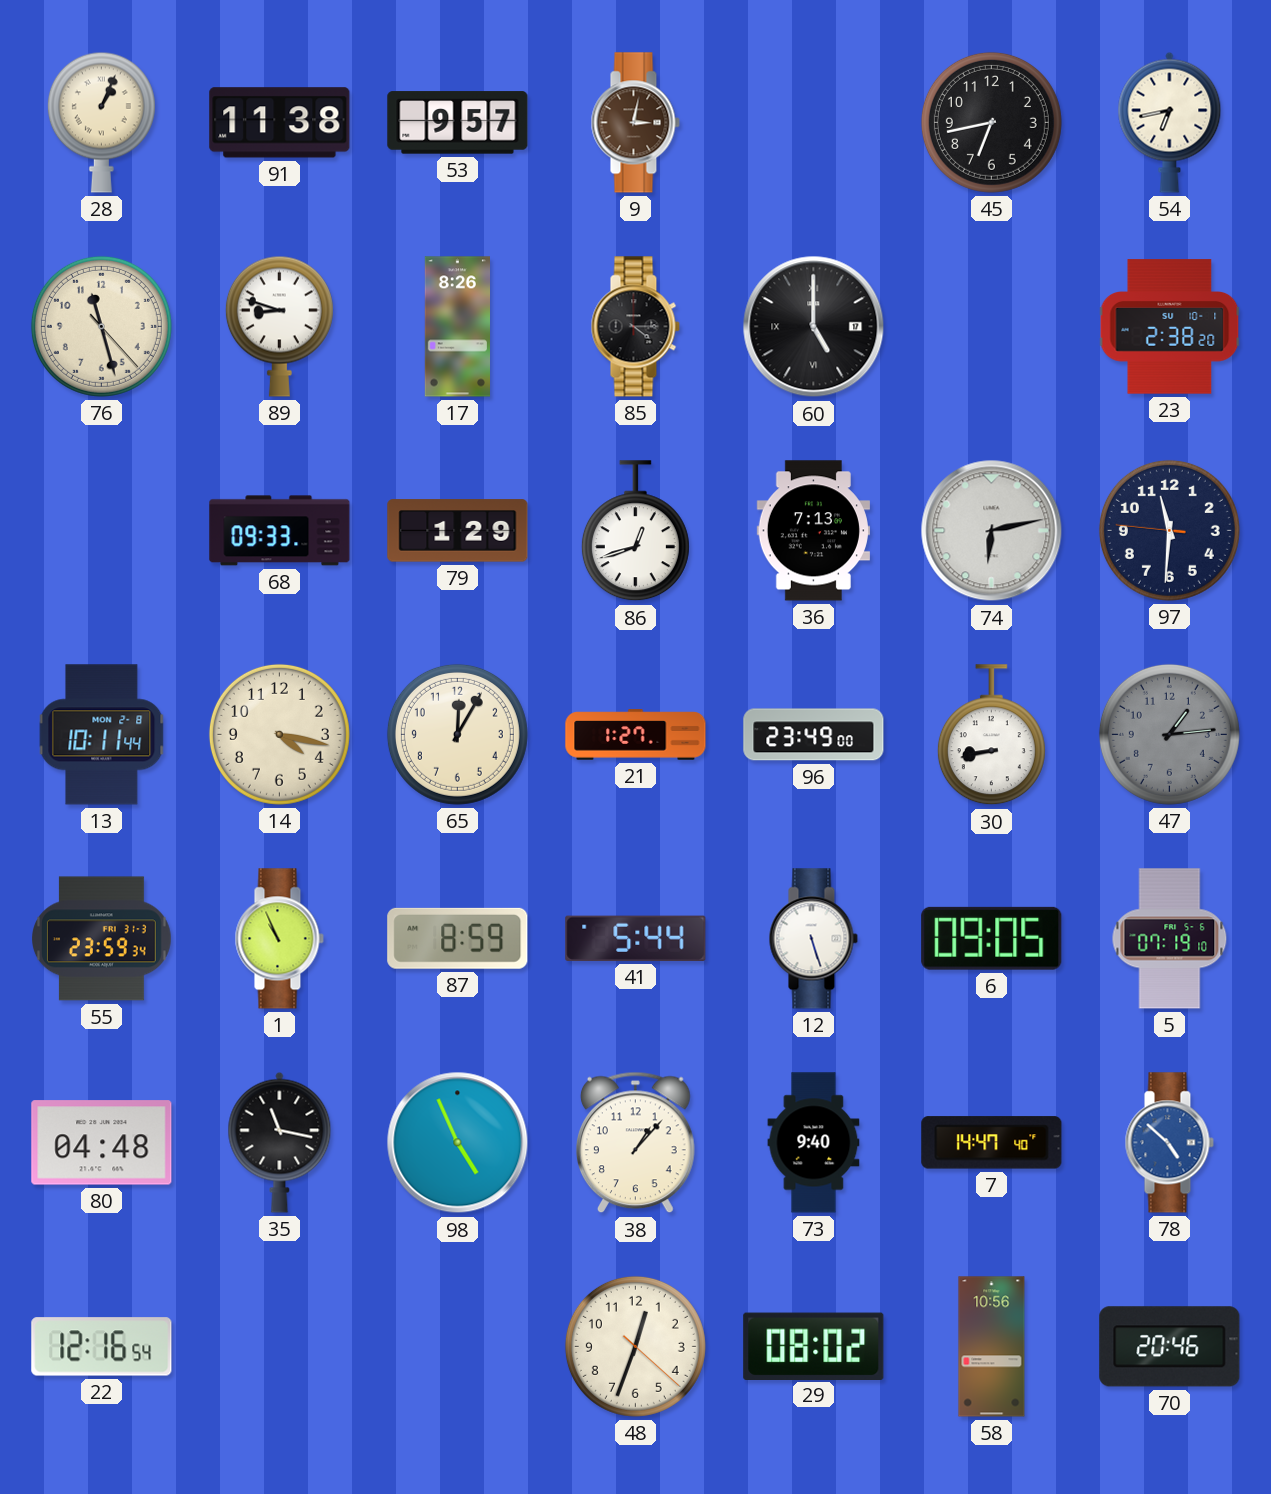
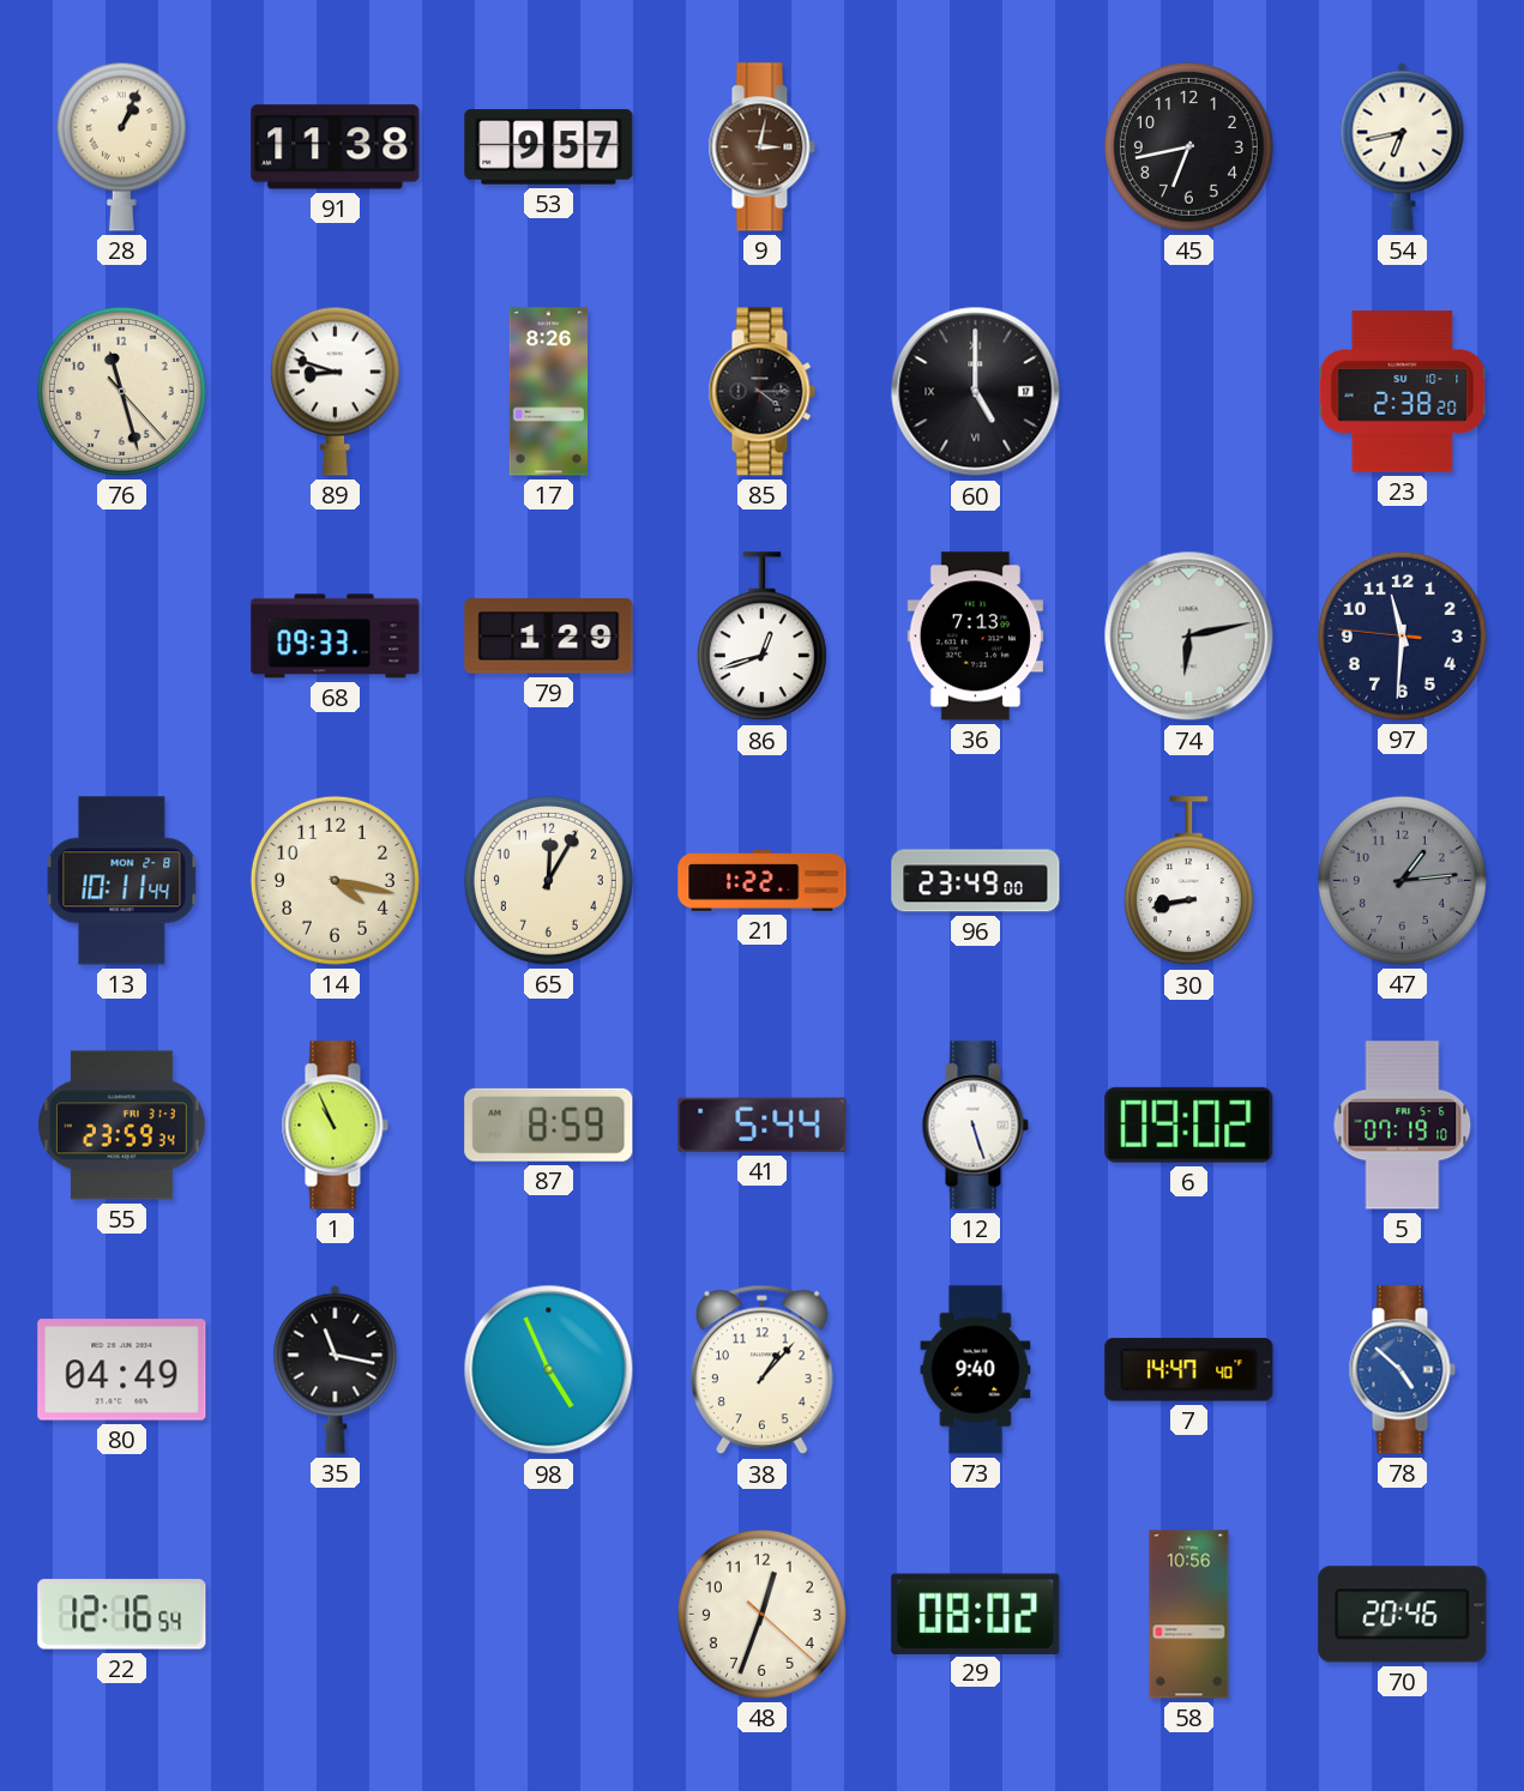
21: 1:27 -> 1:22
6: 09:05 -> 09:02
80: 04:48 -> 04:49
